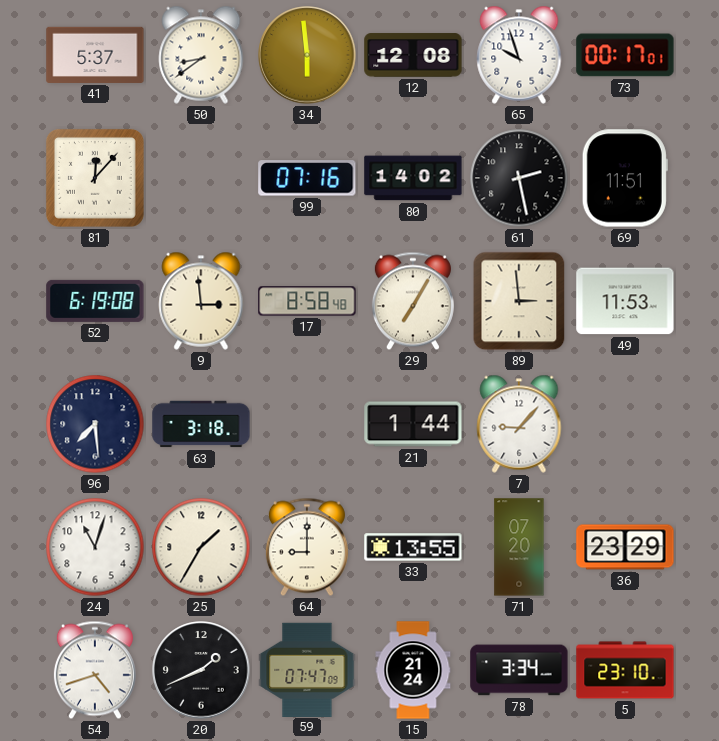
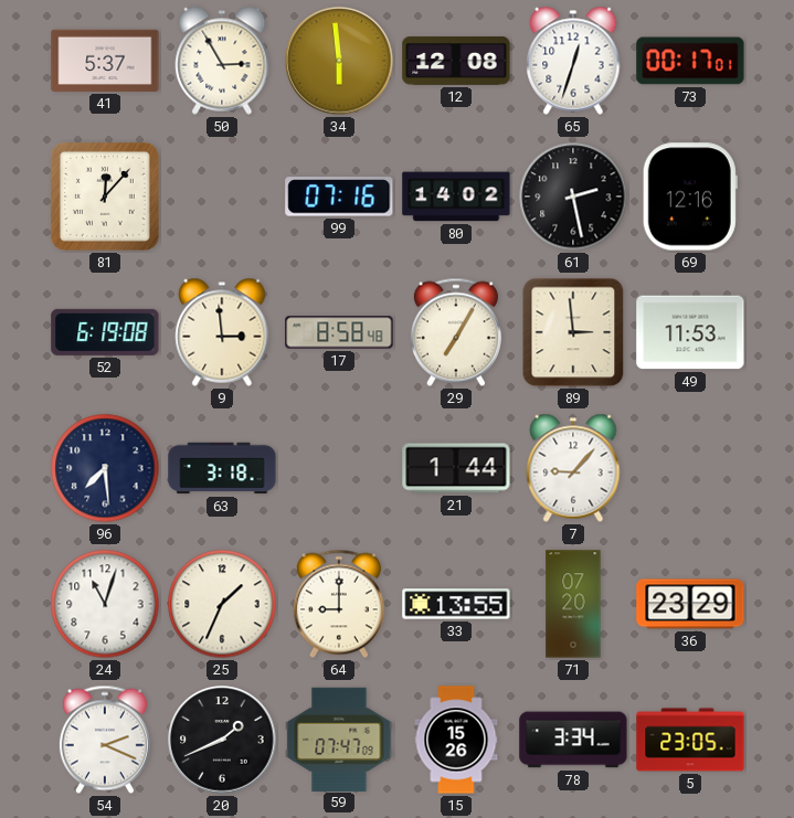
50: 8:39 -> 2:55
65: 9:57 -> 12:33
69: 11:51 -> 12:16
25: 1:35 -> 1:34
54: 4:42 -> 2:19
15: 21:24 -> 15:26
5: 23:10 -> 23:05
